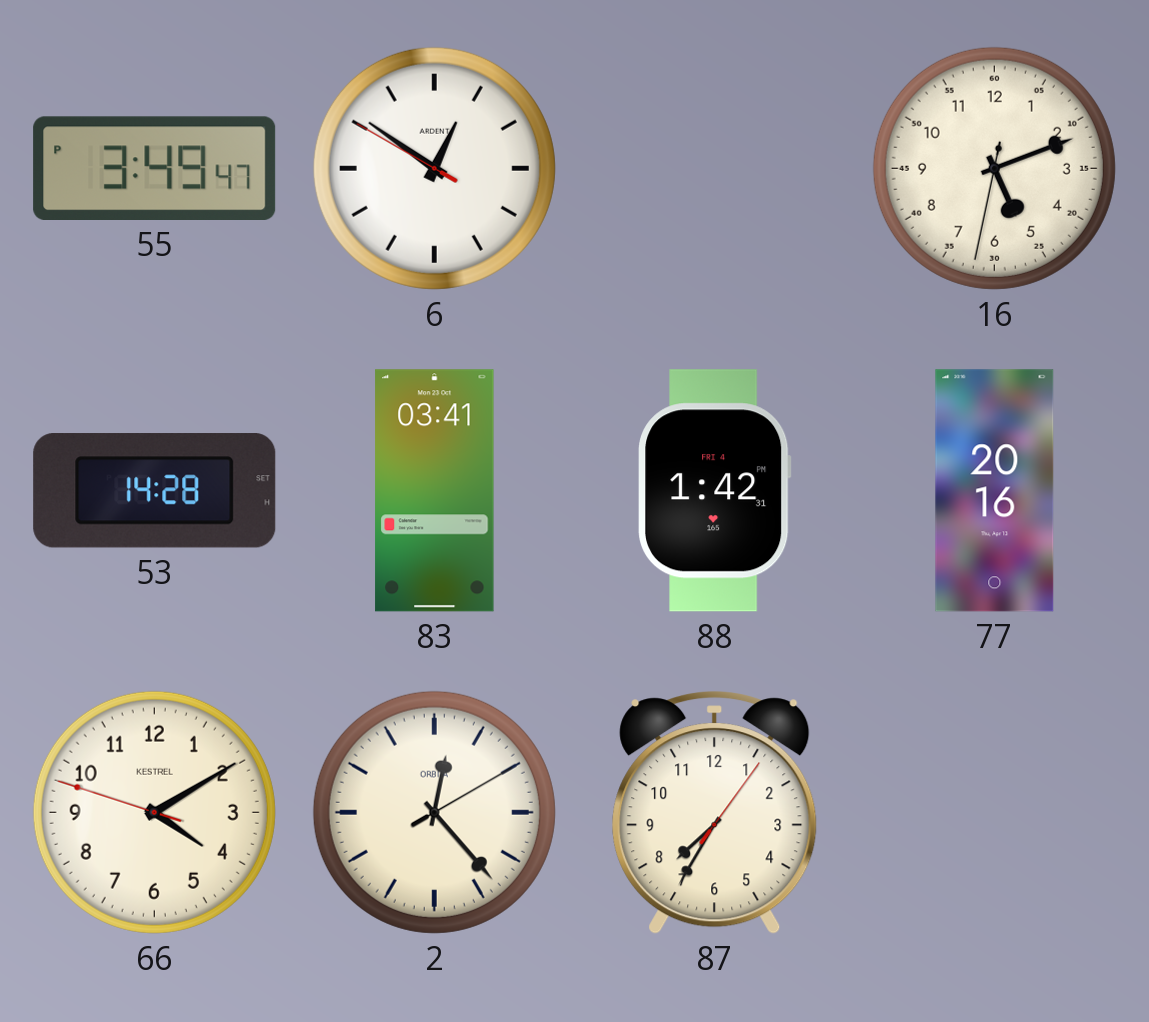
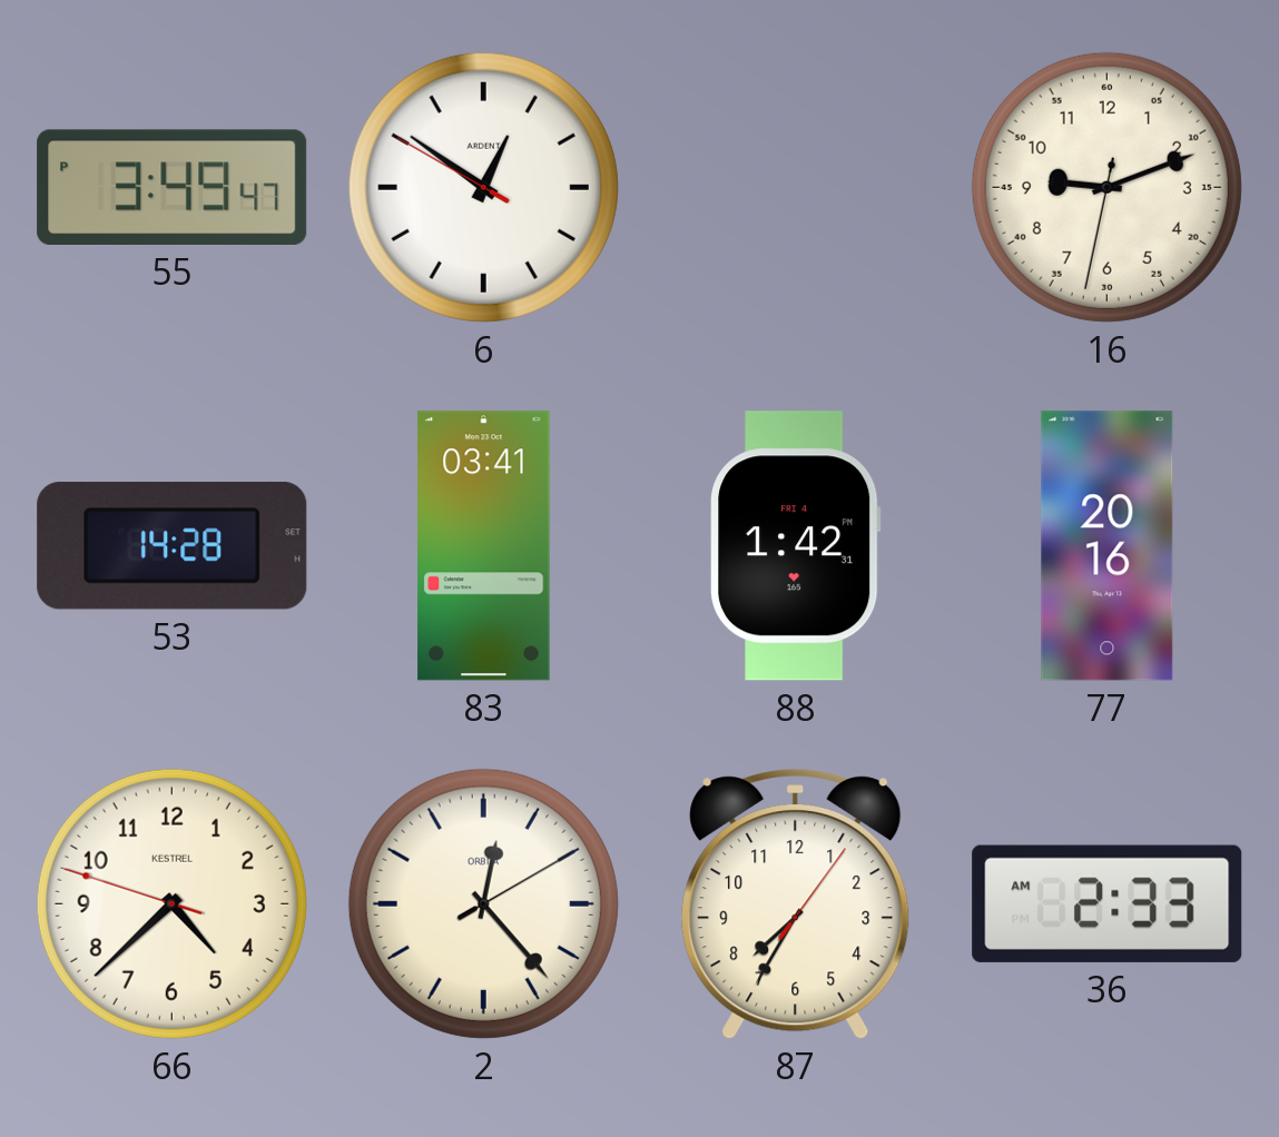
16: 5:11 -> 9:11
66: 4:09 -> 4:37
36: none -> 2:33
